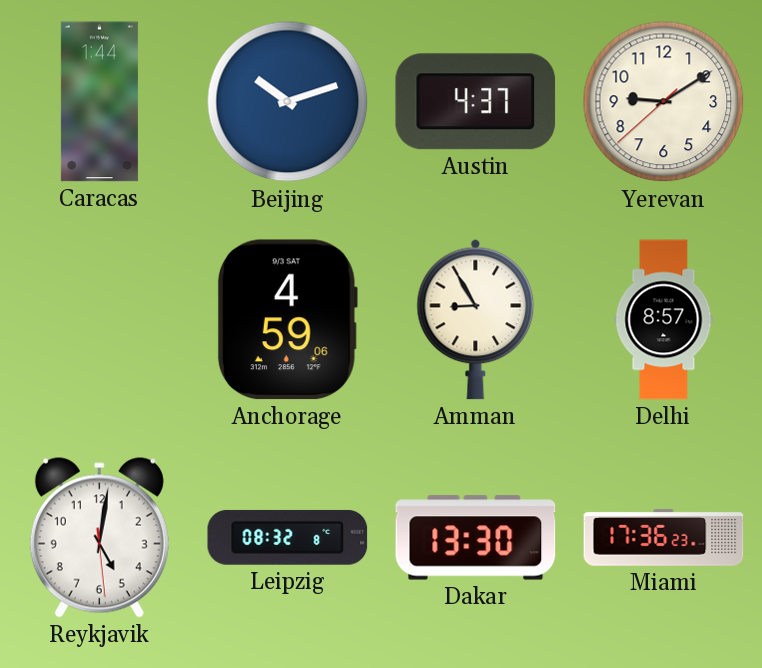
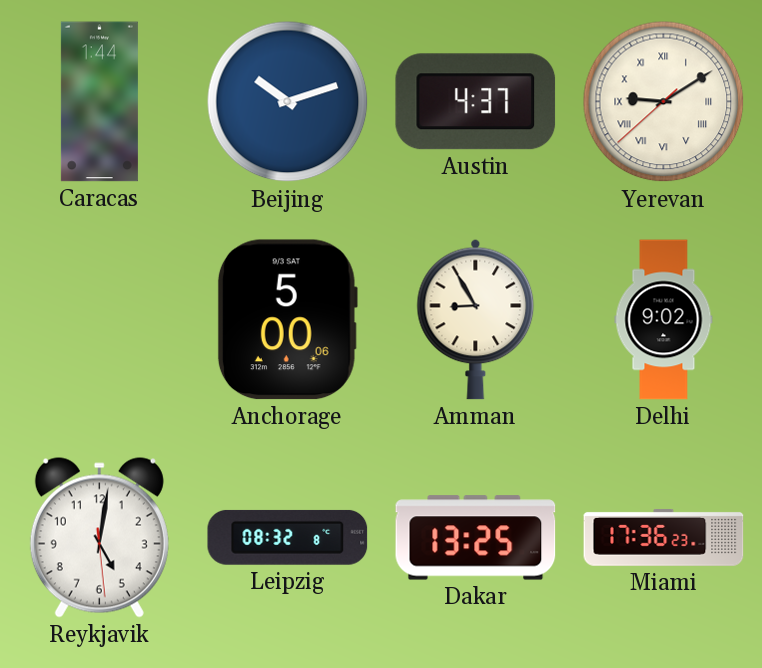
Yerevan numerals: Arabic -> Roman
Anchorage: 4:59 -> 5:00
Delhi: 8:57 -> 9:02
Dakar: 13:30 -> 13:25
